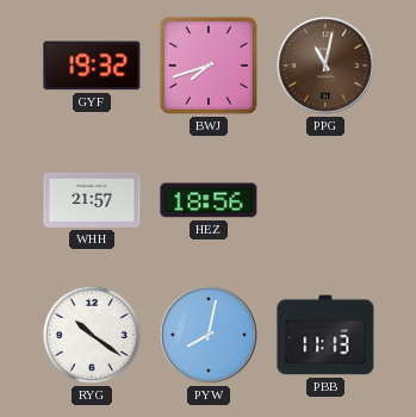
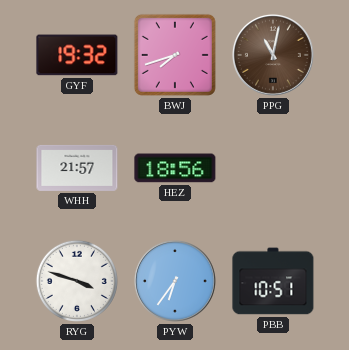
RYG: 10:21 -> 3:48
PYW: 8:02 -> 6:36
PBB: 11:13 -> 10:51
